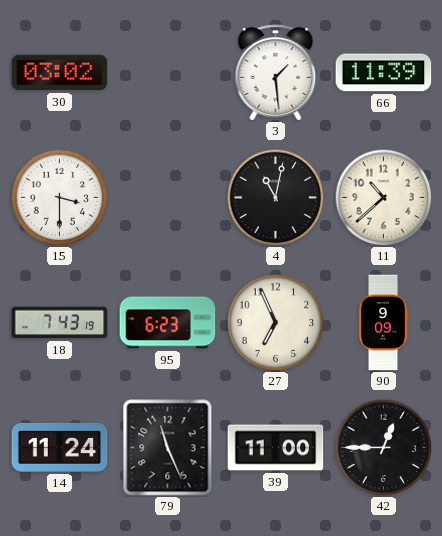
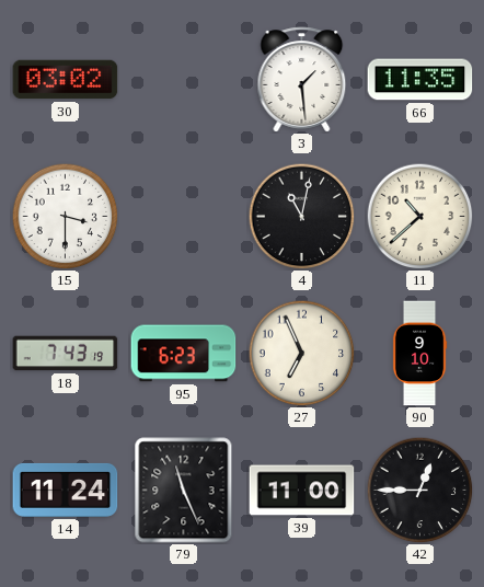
66: 11:39 -> 11:35
90: 9:09 -> 9:10
